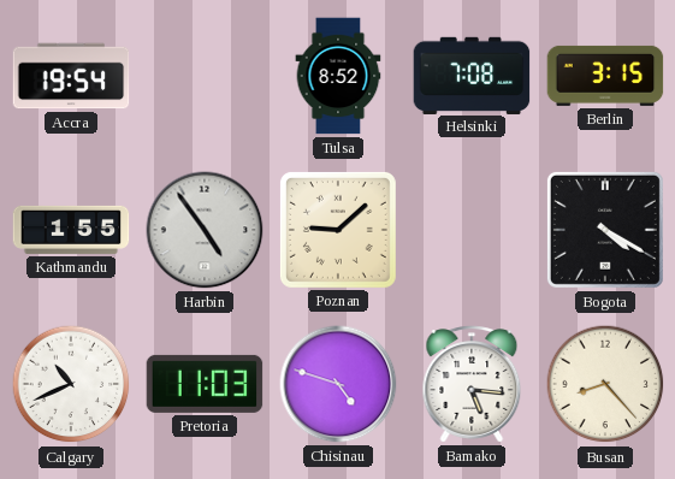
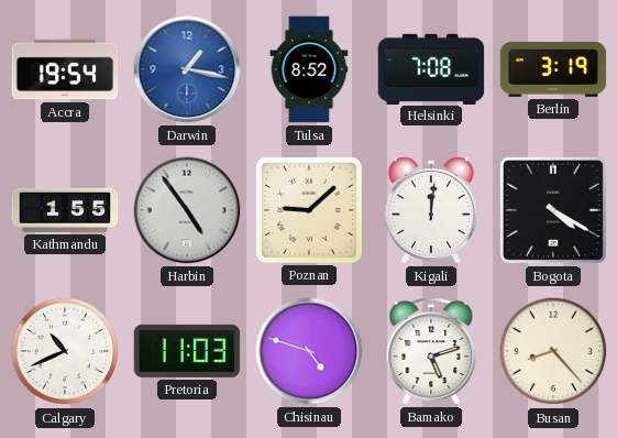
Darwin: none -> 1:17
Berlin: 3:15 -> 3:19
Kigali: none -> 12:01
Bamako: 5:16 -> 5:12
